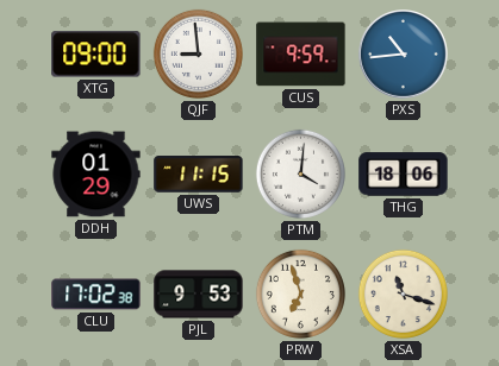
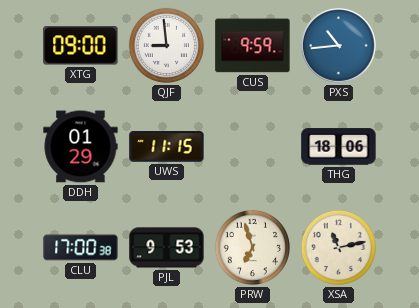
PTM: 4:01 -> none
CLU: 17:02 -> 17:00
XSA: 11:18 -> 11:13
